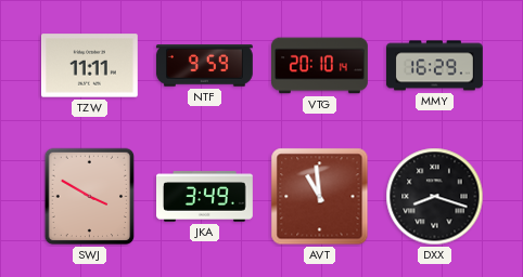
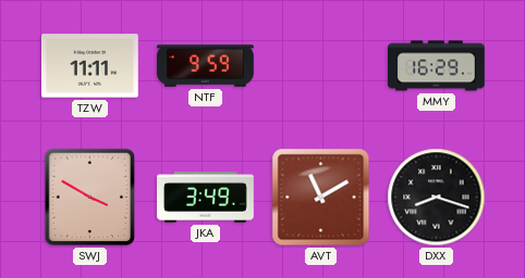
VTG: 20:10 -> none
AVT: 10:59 -> 11:10
